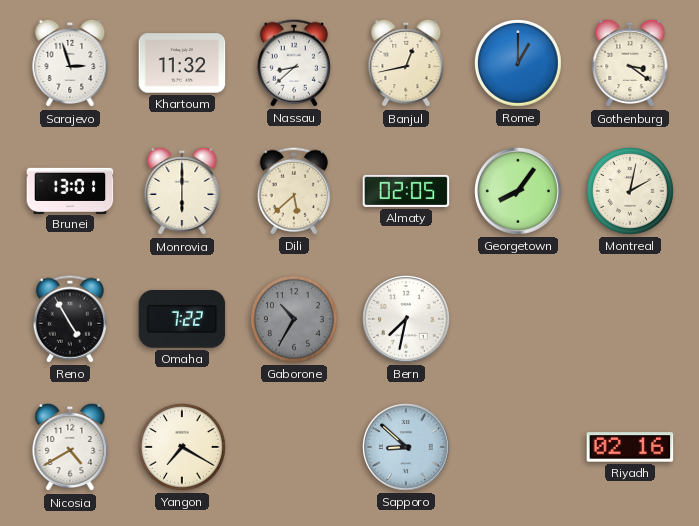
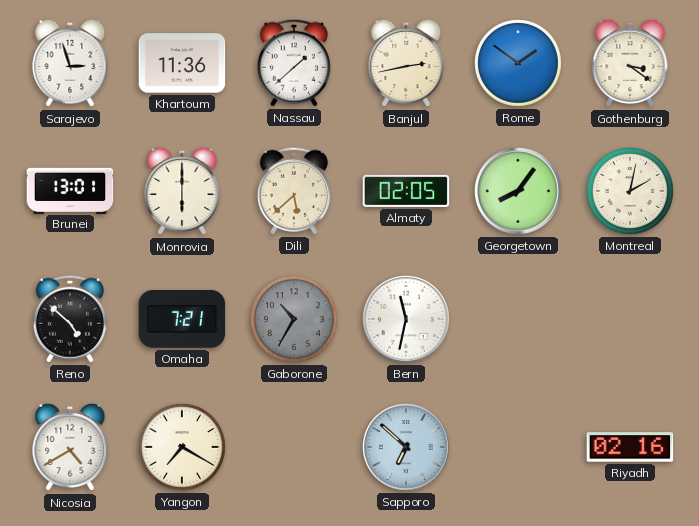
Khartoum: 11:32 -> 11:36
Nassau: 8:38 -> 1:38
Banjul: 12:43 -> 2:43
Rome: 1:00 -> 1:51
Reno: 4:55 -> 4:52
Omaha: 7:22 -> 7:21
Bern: 7:32 -> 11:32
Sapporo: 8:52 -> 6:52
